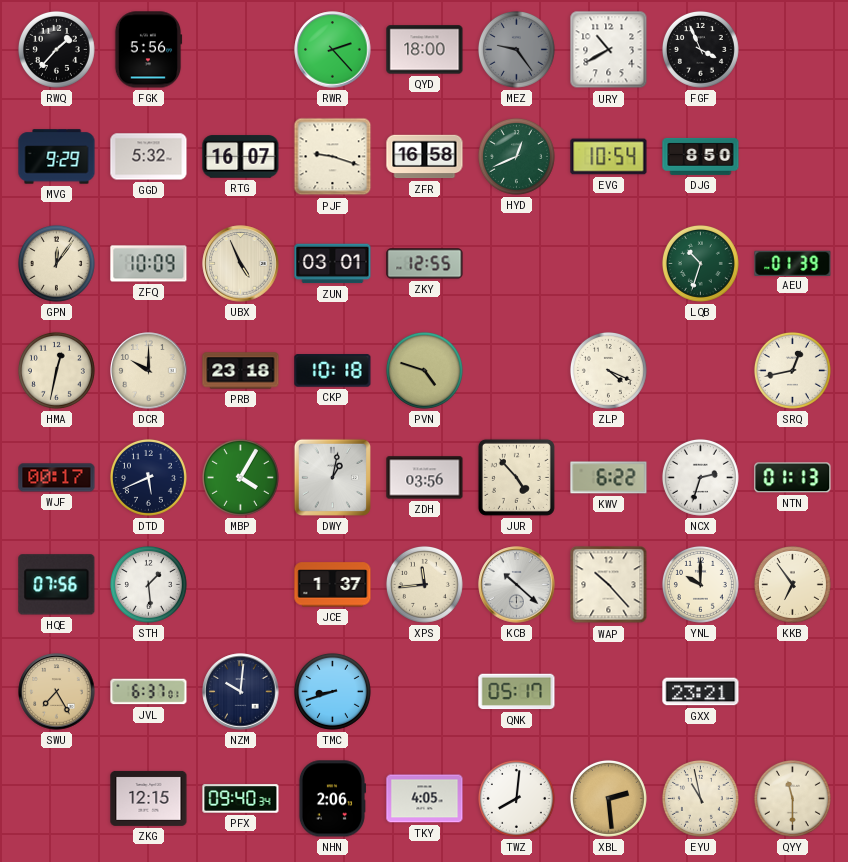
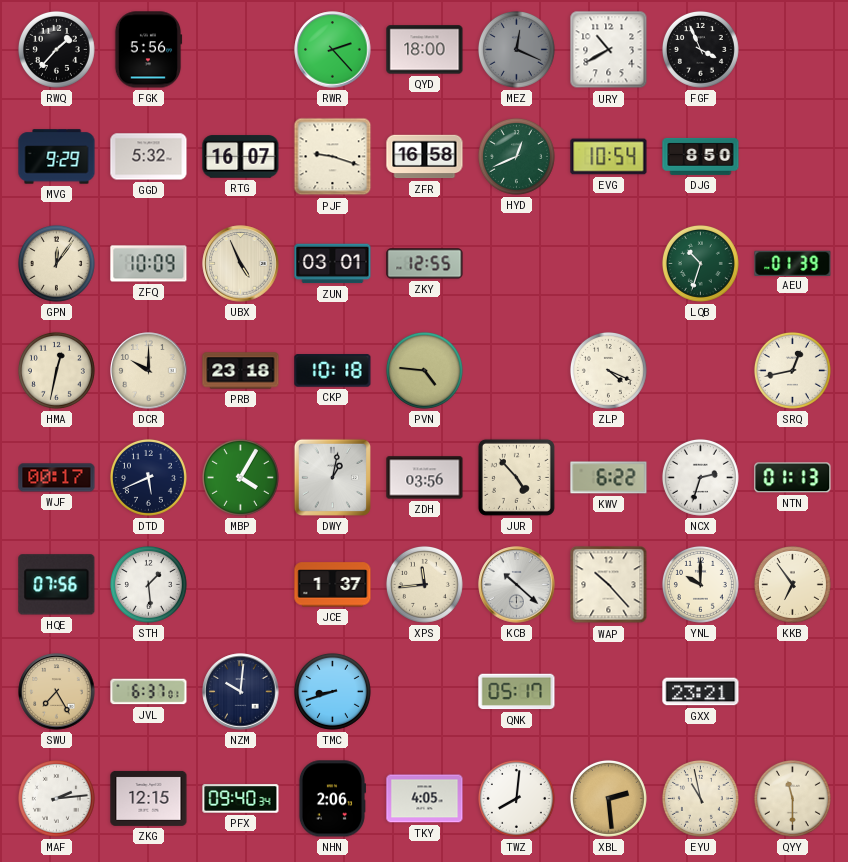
MEZ: 9:24 -> 12:19
PVN: 4:48 -> 4:46
MAF: none -> 2:14
